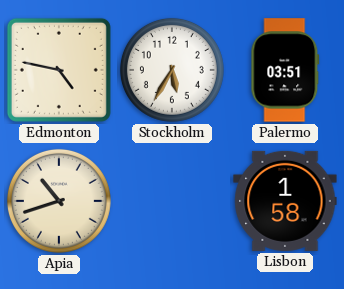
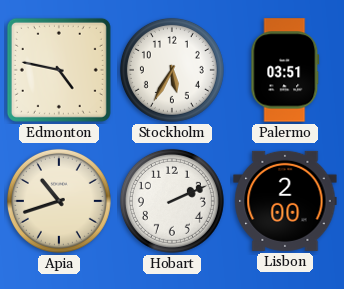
Hobart: none -> 2:11
Lisbon: 1:58 -> 2:00
